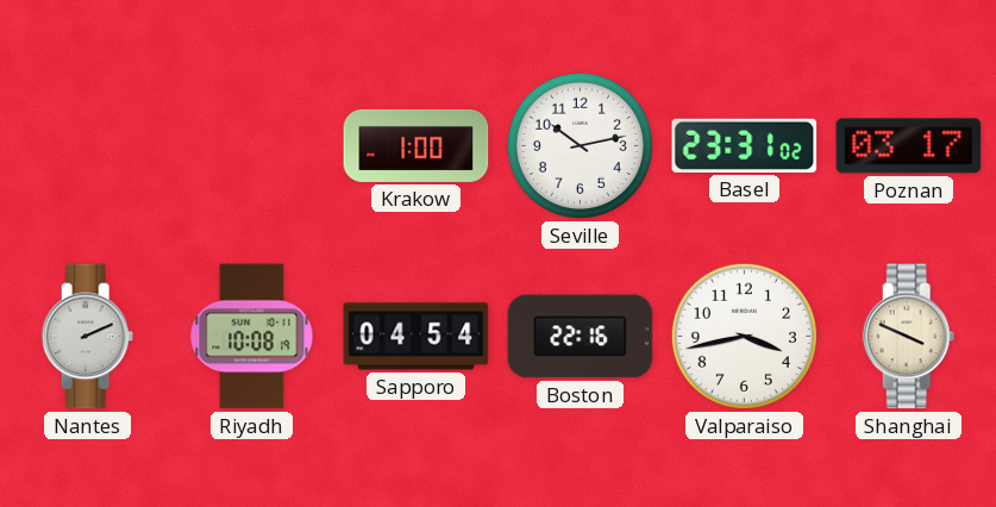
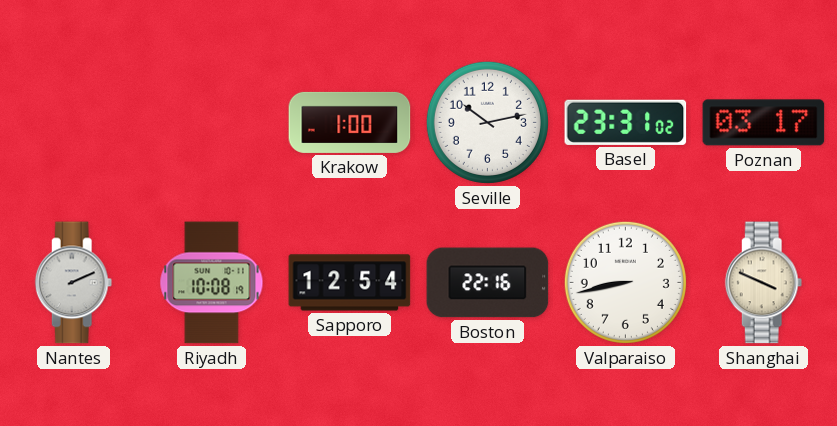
Sapporo: 04:54 -> 12:54
Valparaiso: 3:43 -> 8:43
